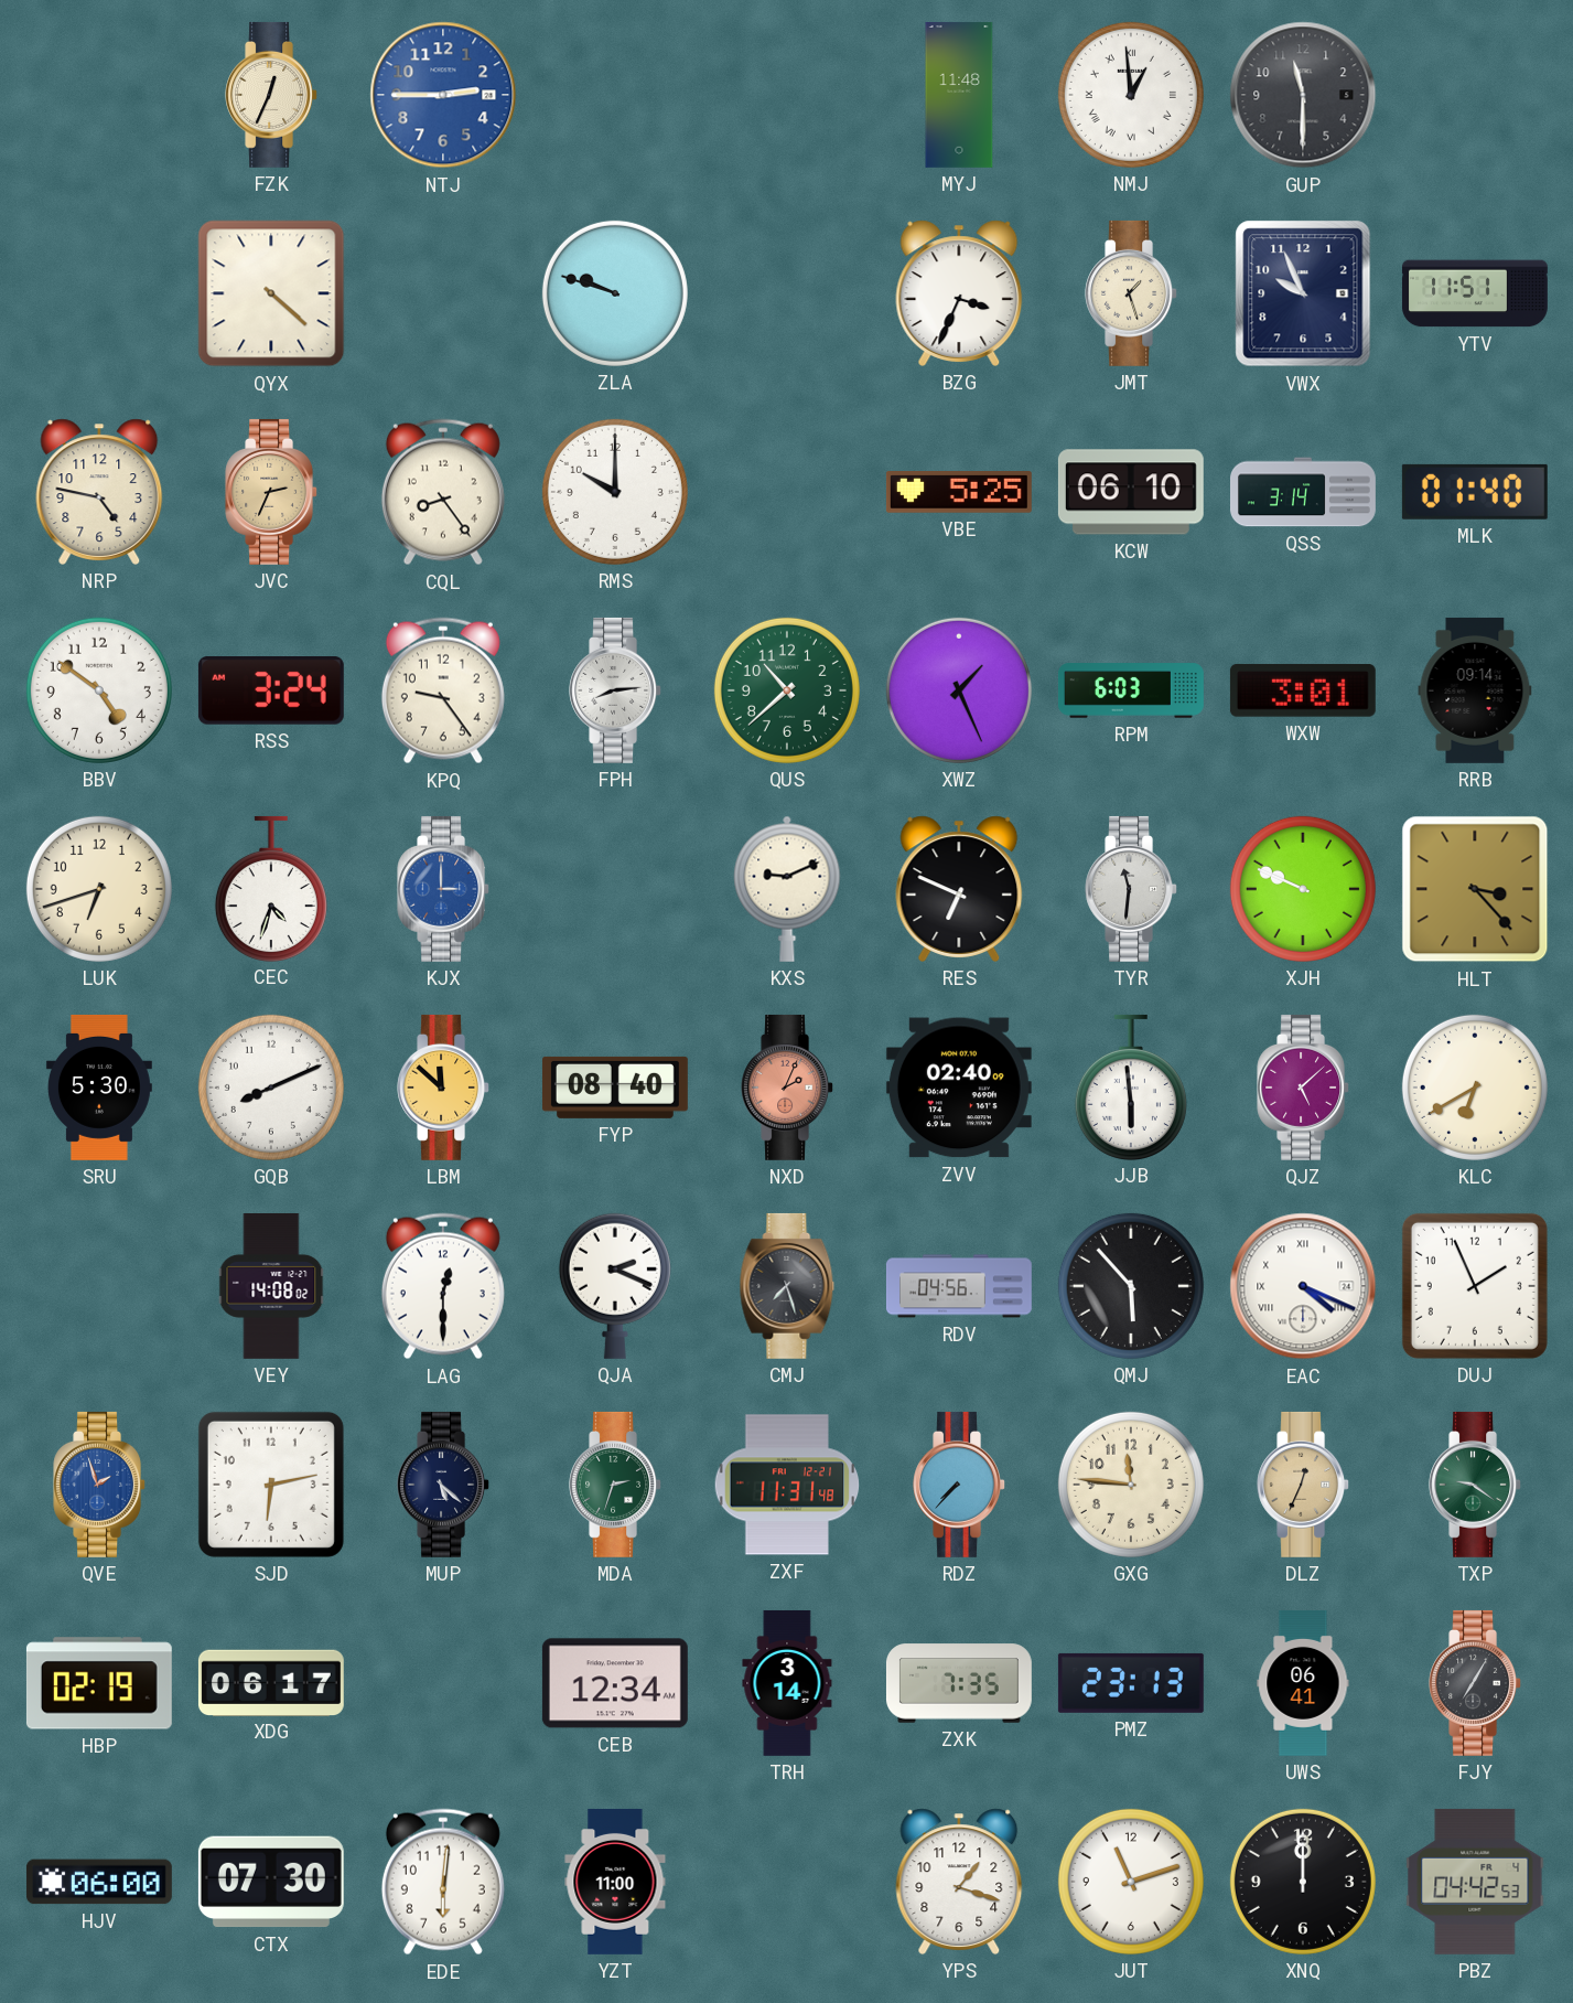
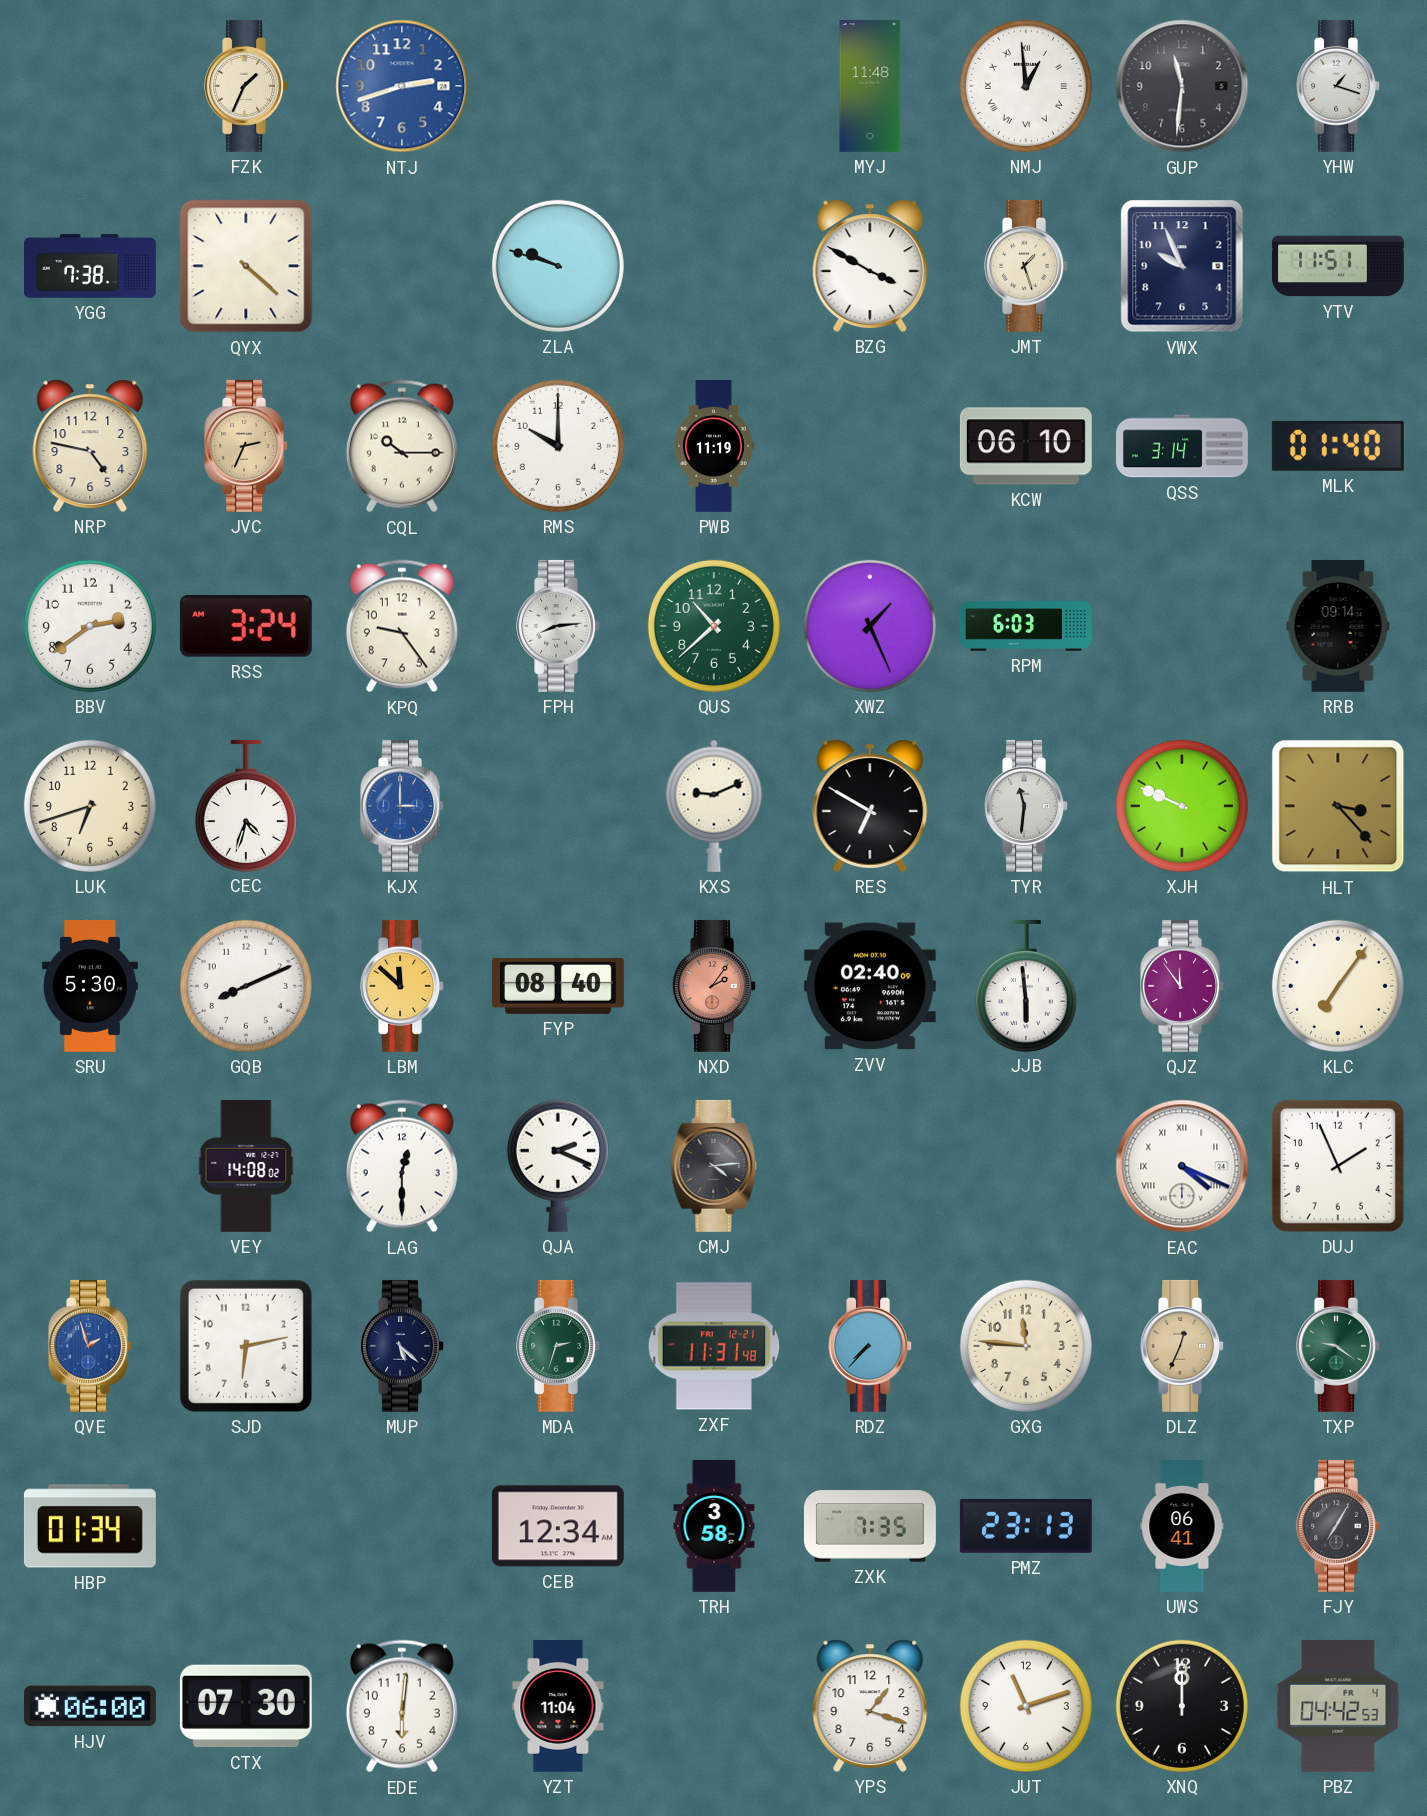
FZK: 12:34 -> 1:34
NTJ: 2:45 -> 2:42
GUP: 11:30 -> 11:31
YHW: none -> 1:18
YGG: none -> 7:38
BZG: 3:34 -> 3:50
CQL: 8:24 -> 10:15
PWB: none -> 11:19
VBE: 5:25 -> none
BBV: 4:51 -> 2:39
WXW: 3:01 -> none
RES: 6:49 -> 6:50
NXD: 2:04 -> 2:06
QJZ: 5:08 -> 11:54
KLC: 6:40 -> 7:06
CMJ: 7:27 -> 4:14
RDV: 04:56 -> none
QMJ: 5:53 -> none
HBP: 02:19 -> 01:34
XDG: 06:17 -> none
TRH: 3:14 -> 3:58
YZT: 11:00 -> 11:04
